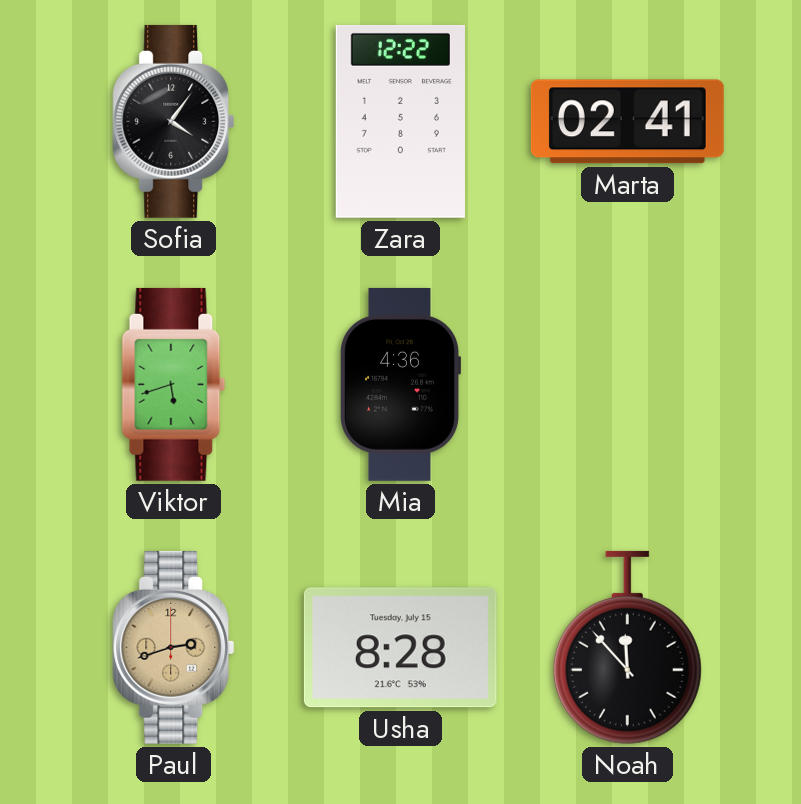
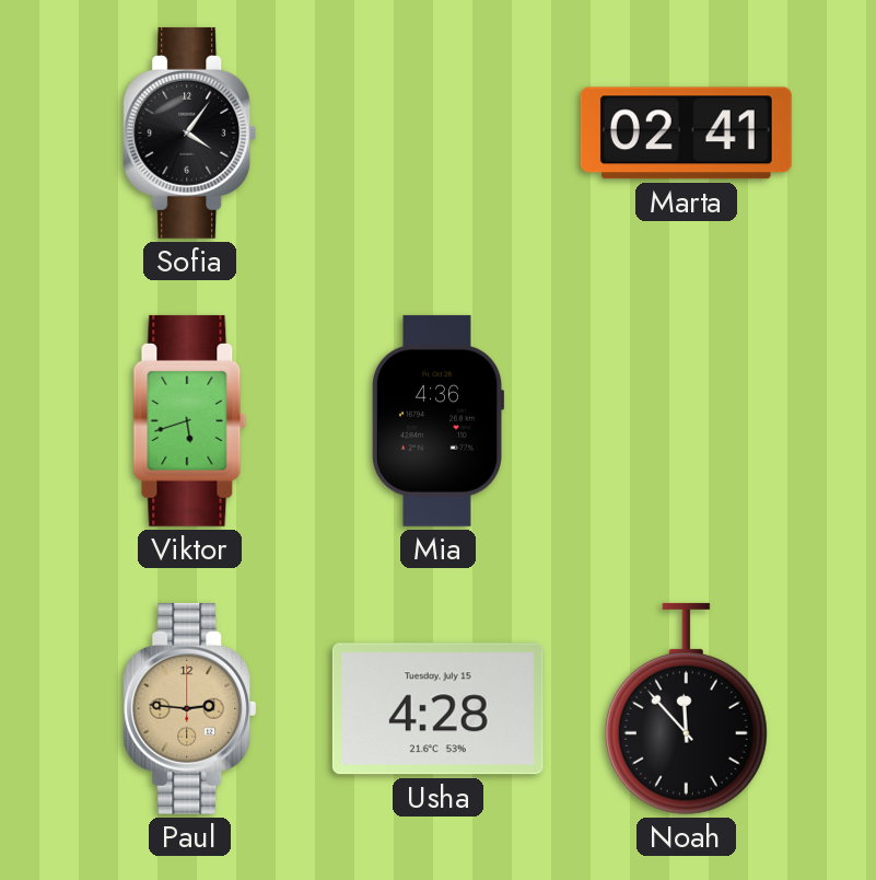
Zara: 12:22 -> none
Paul: 2:42 -> 2:46
Usha: 8:28 -> 4:28
